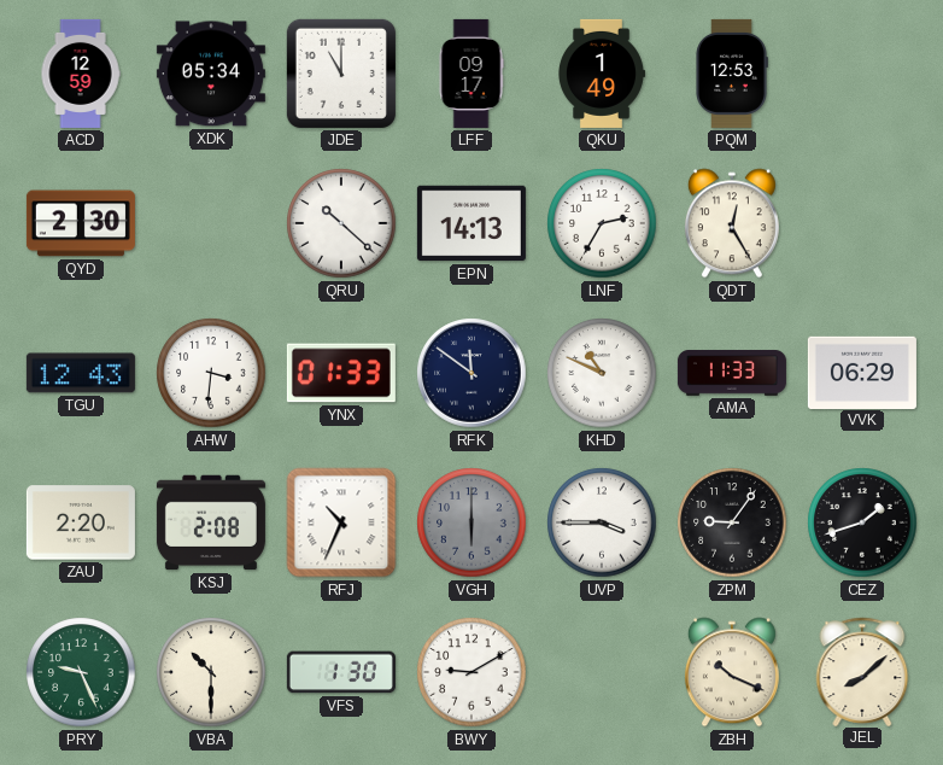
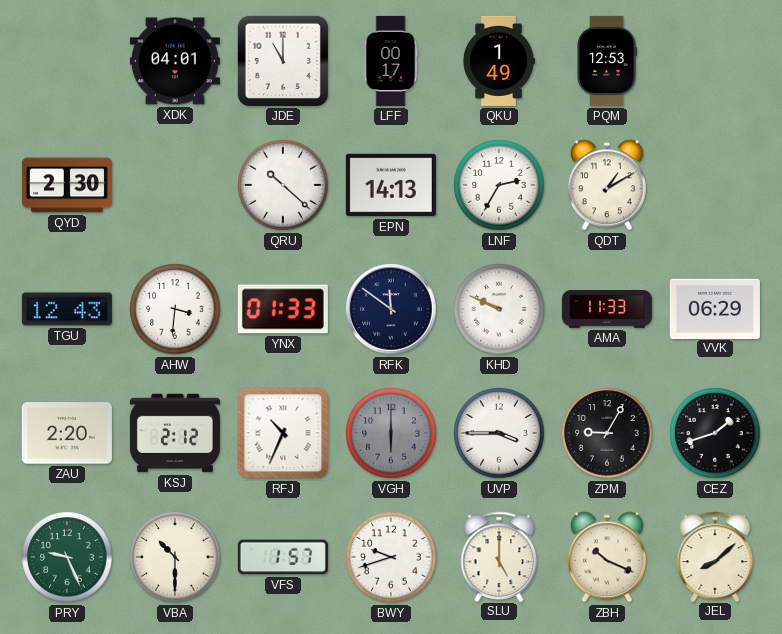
ACD: 12:59 -> none
XDK: 05:34 -> 04:01
LFF: 09:17 -> 00:17
QDT: 12:25 -> 1:10
KHD: 10:49 -> 9:49
KSJ: 2:08 -> 2:12
ZPM: 9:06 -> 9:05
VFS: 1:30 -> 1:57
BWY: 9:10 -> 9:42
SLU: none -> 5:00
